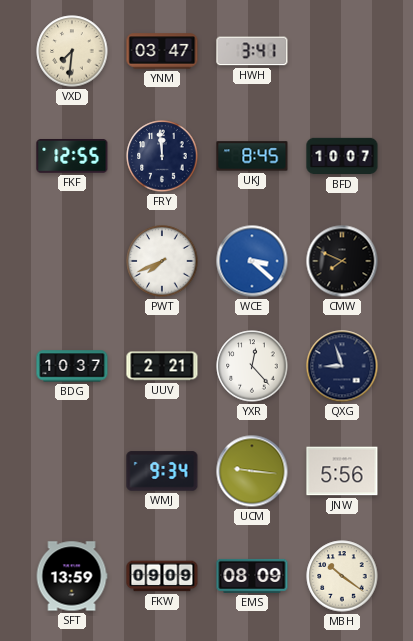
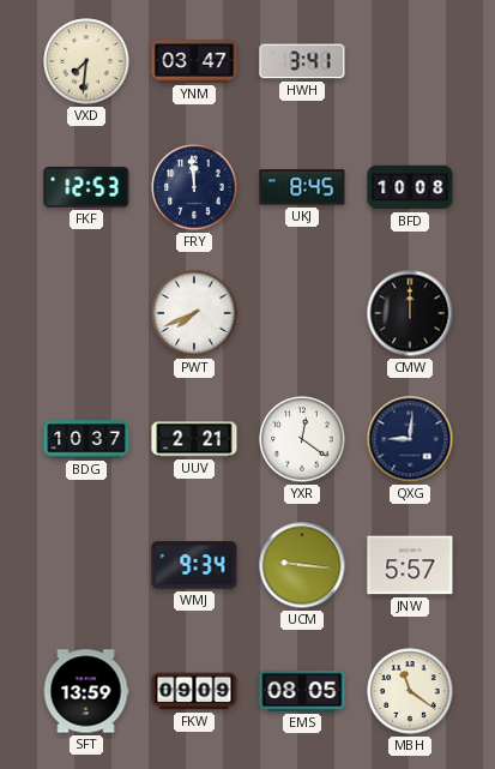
FKF: 12:55 -> 12:53
BFD: 10:07 -> 10:08
WCE: 3:22 -> none
CMW: 7:49 -> 12:00
YXR: 12:23 -> 12:21
QXG: 8:57 -> 9:01
JNW: 5:56 -> 5:57
EMS: 08:09 -> 08:05
MBH: 10:21 -> 11:21
